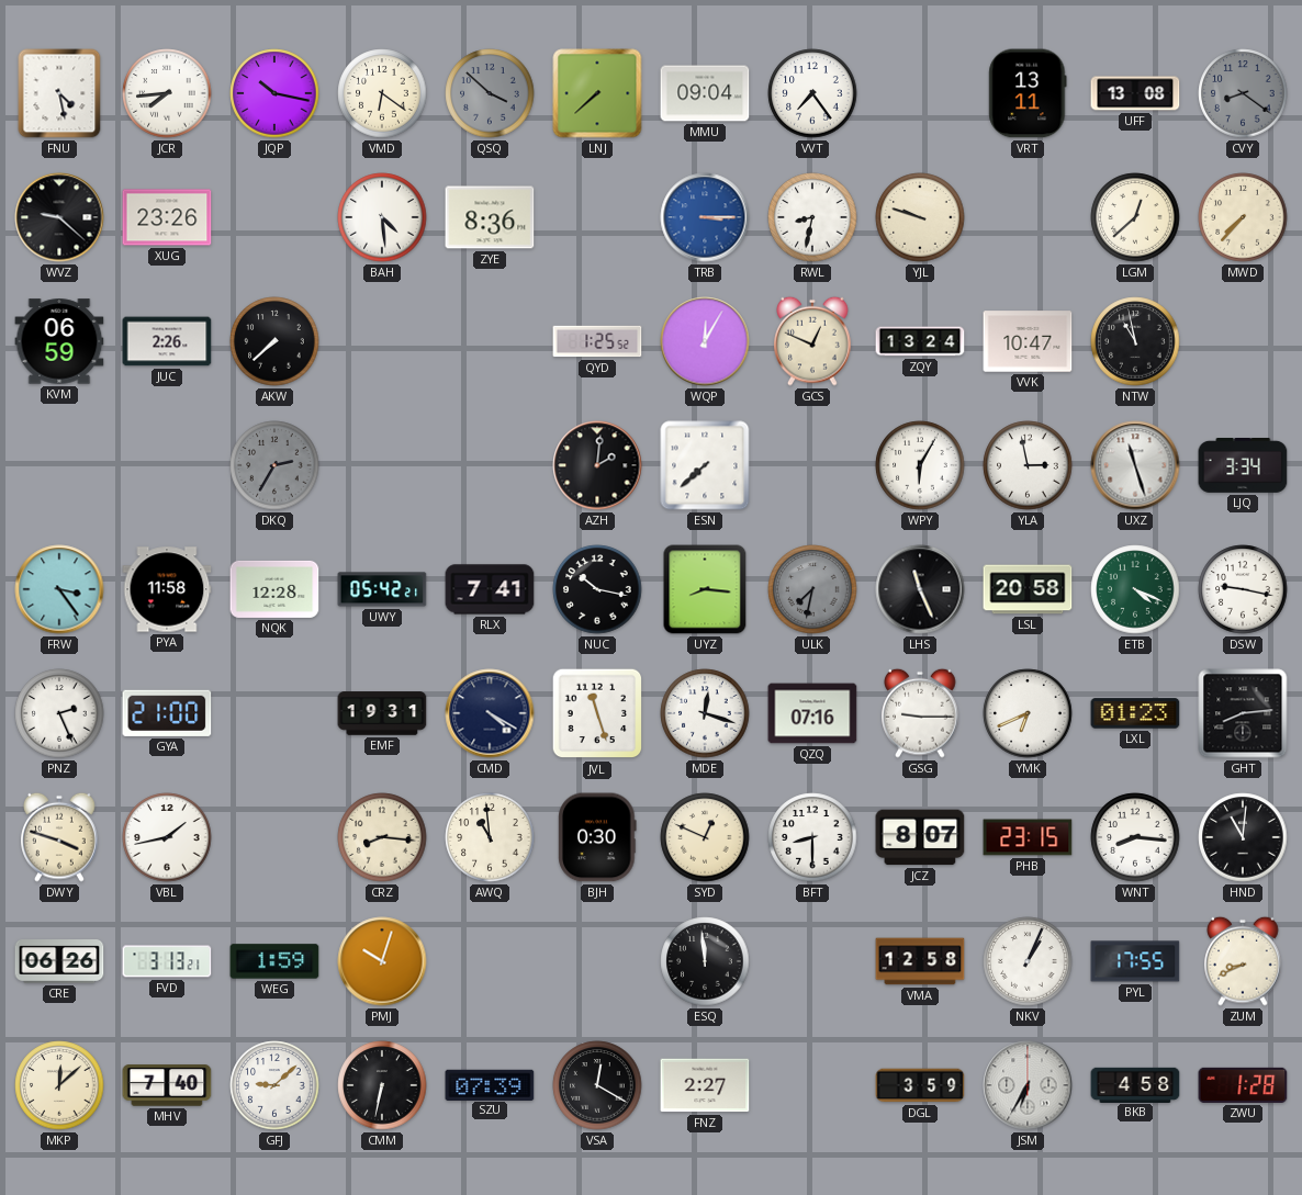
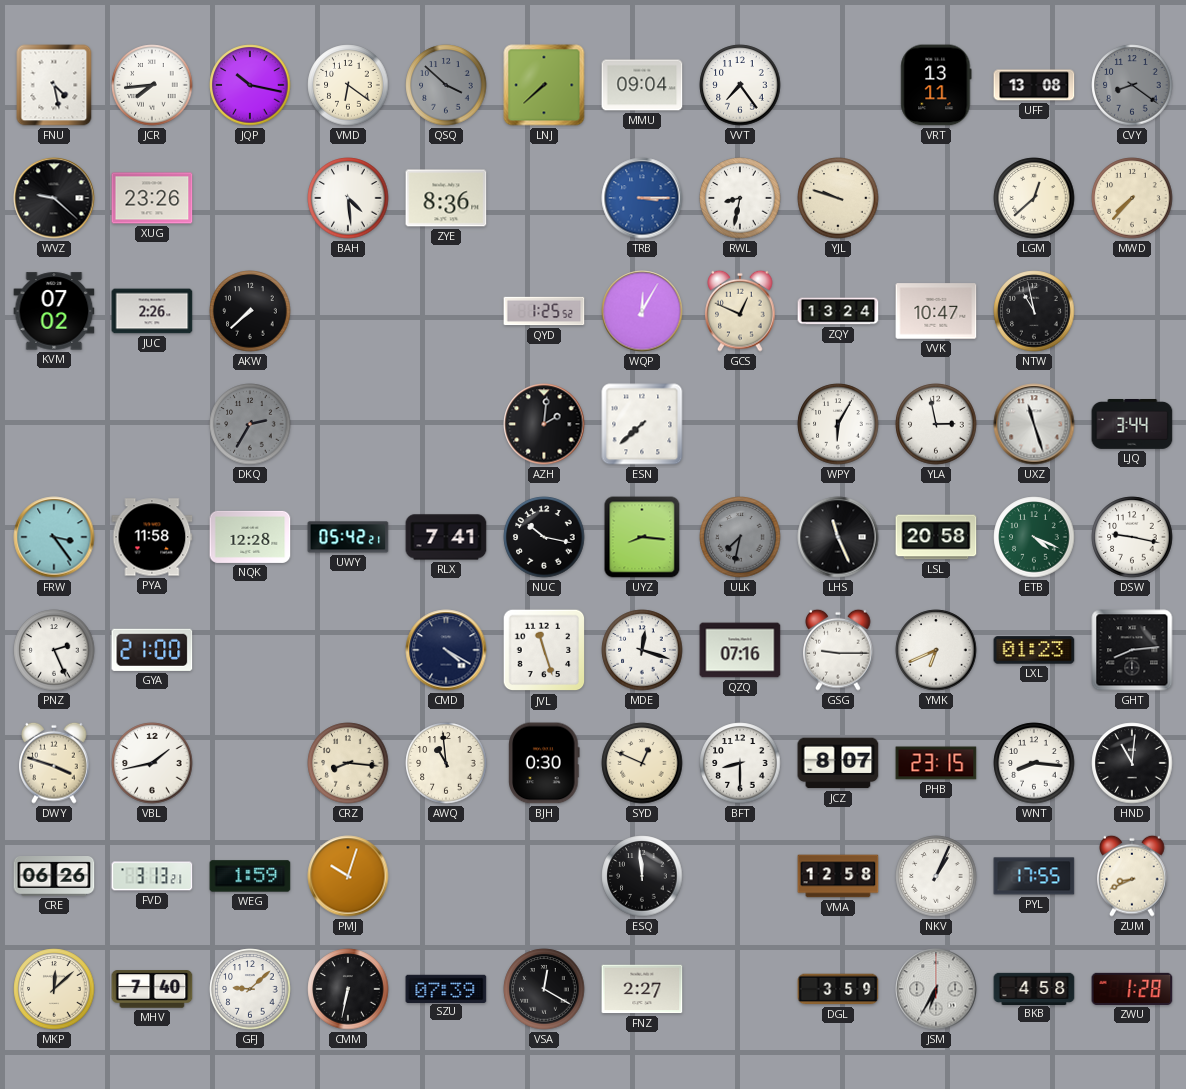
KVM: 06:59 -> 07:02
LJQ: 3:34 -> 3:44
EMF: 19:31 -> none
